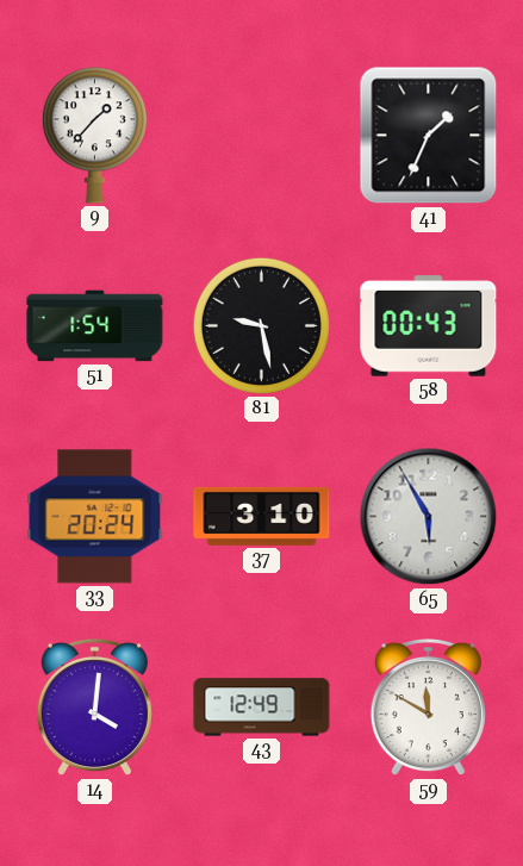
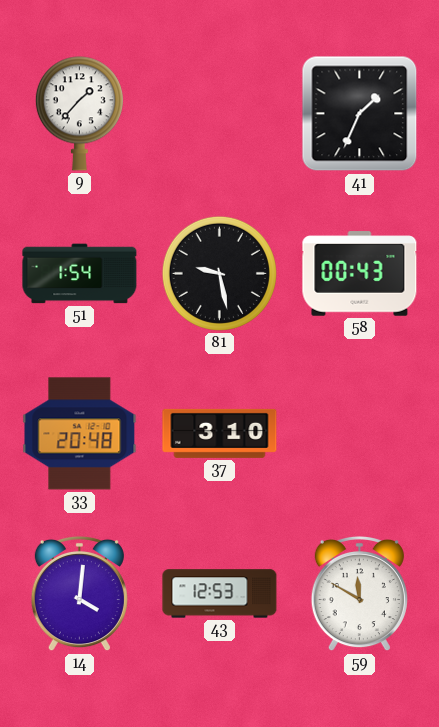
33: 20:24 -> 20:48
65: 5:55 -> none
43: 12:49 -> 12:53
